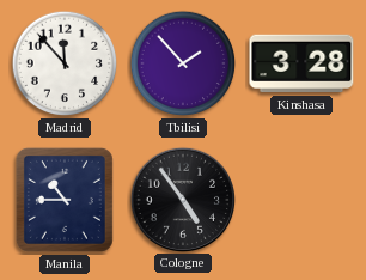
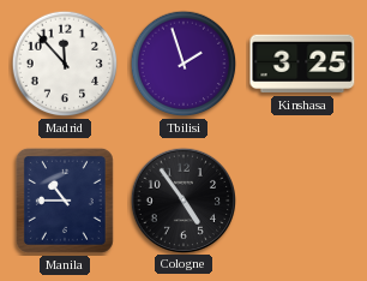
Tbilisi: 1:53 -> 1:57
Kinshasa: 3:28 -> 3:25
